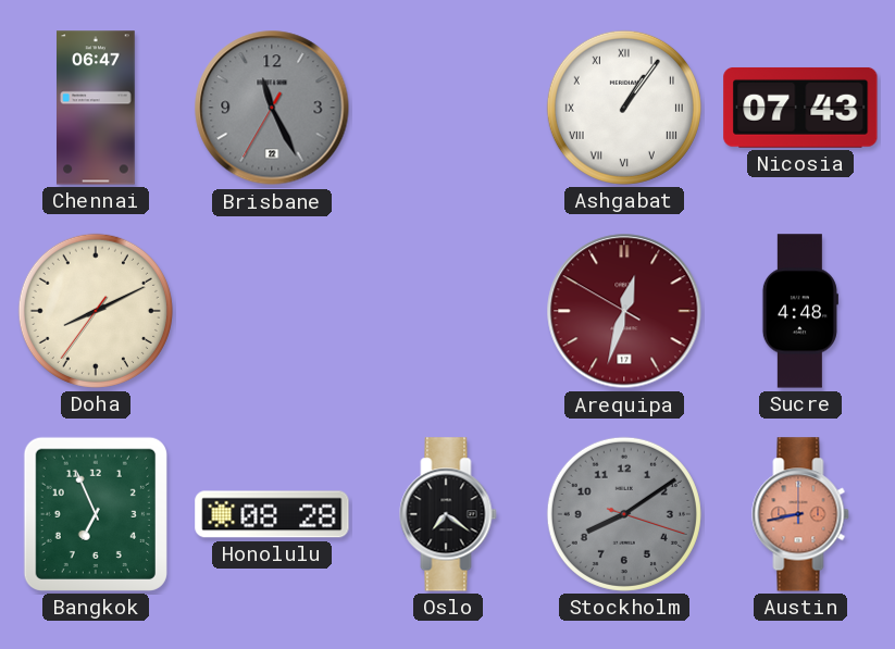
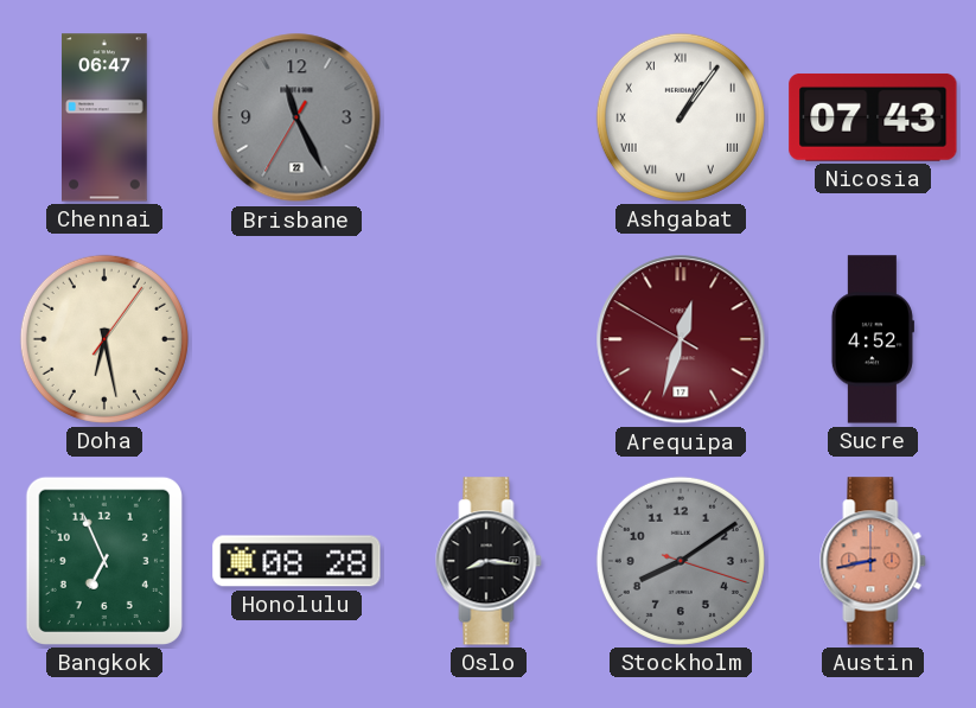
Doha: 8:10 -> 6:28
Sucre: 4:48 -> 4:52
Oslo: 7:21 -> 8:16
